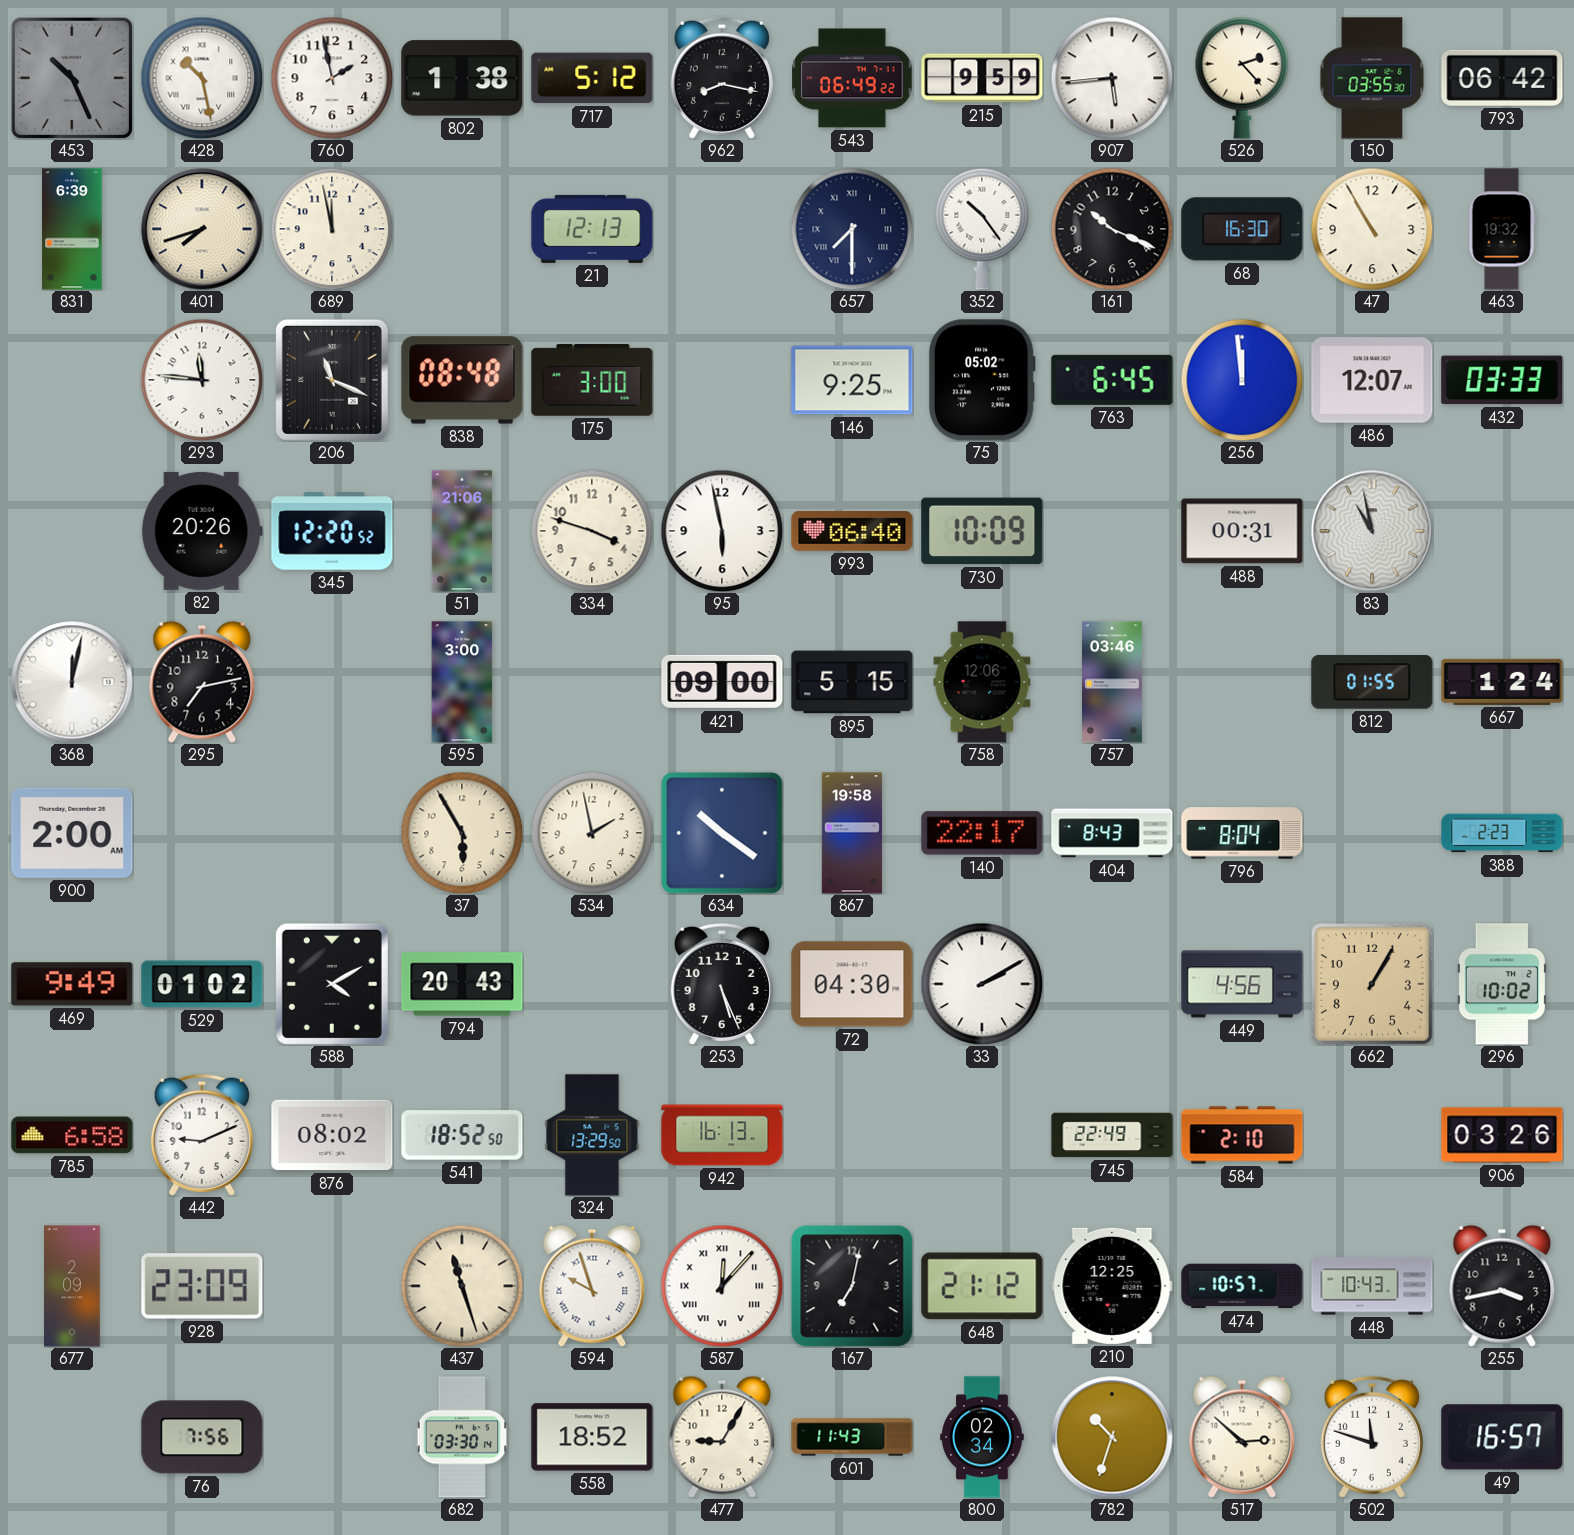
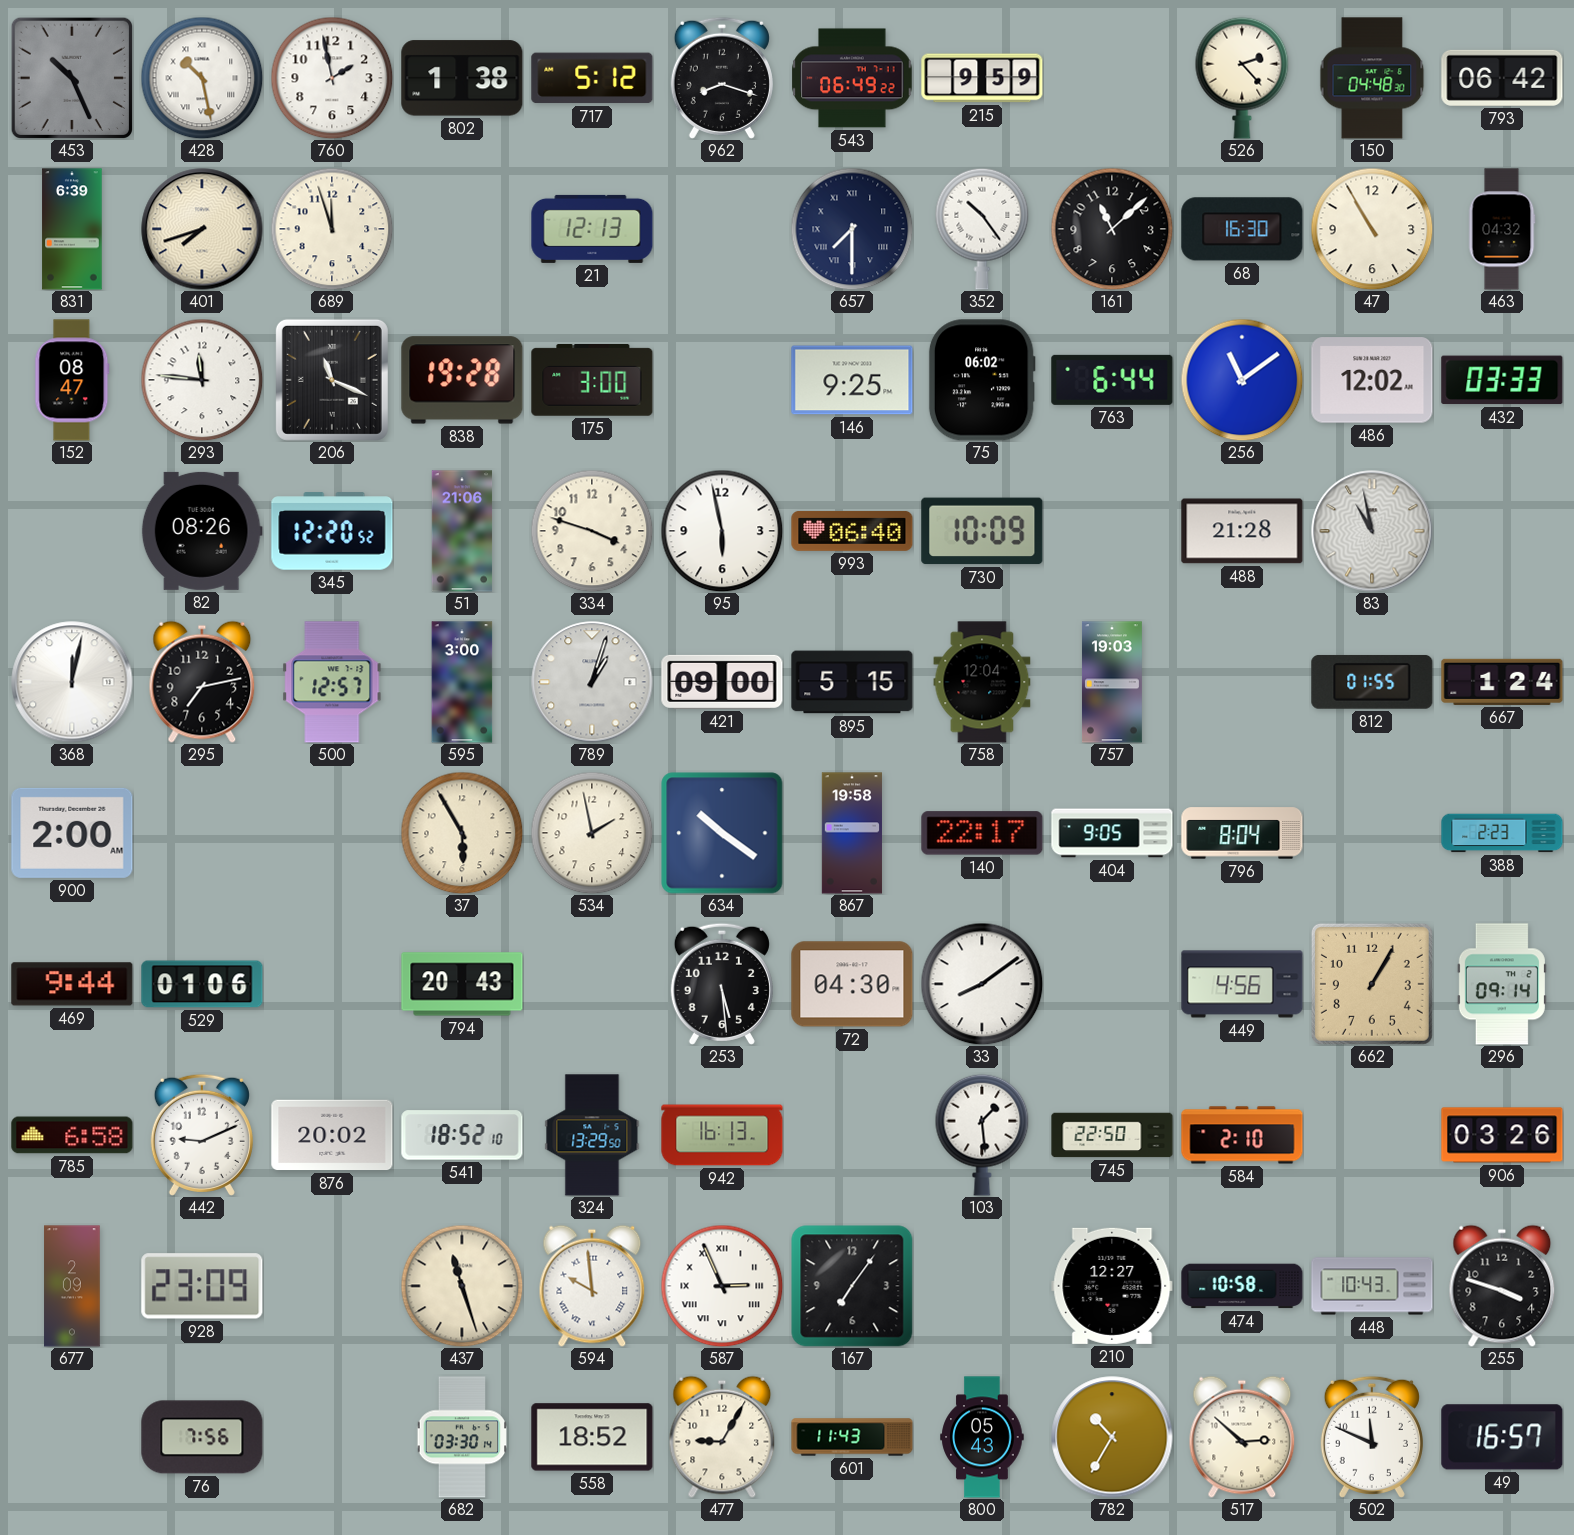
962: 8:17 -> 8:18
907: 5:44 -> none
150: 03:55 -> 04:48
689: 11:58 -> 11:57
161: 10:19 -> 11:08
463: 19:32 -> 04:32
152: none -> 08:47
838: 08:48 -> 19:28
75: 05:02 -> 06:02
763: 6:45 -> 6:44
256: 11:59 -> 11:09
486: 12:07 -> 12:02
82: 20:26 -> 08:26
488: 00:31 -> 21:28
500: none -> 12:57
789: none -> 1:03
758: 12:06 -> 12:04
757: 03:46 -> 19:03
404: 8:43 -> 9:05
469: 9:49 -> 9:44
529: 01:02 -> 01:06
588: 4:10 -> none
253: 5:26 -> 5:29
33: 2:10 -> 8:09
296: 10:02 -> 09:14
876: 08:02 -> 20:02
541: 18:52:50 -> 18:52:10
103: none -> 1:29
745: 22:49 -> 22:50
594: 9:57 -> 9:59
587: 12:07 -> 2:56
167: 7:02 -> 7:06
648: 21:12 -> none
210: 12:25 -> 12:27
474: 10:57 -> 10:58
255: 3:43 -> 3:48
800: 02:34 -> 05:43
782: 10:33 -> 10:35
502: 11:48 -> 11:49
